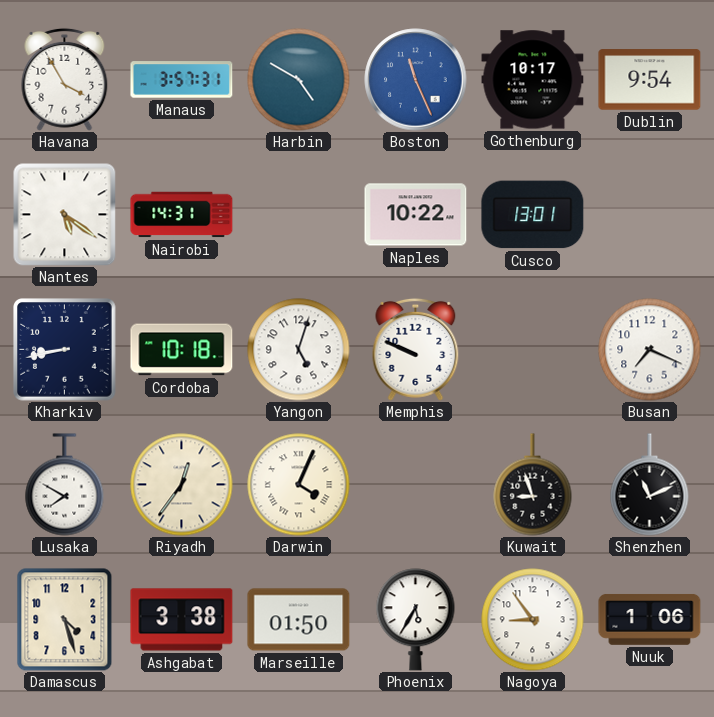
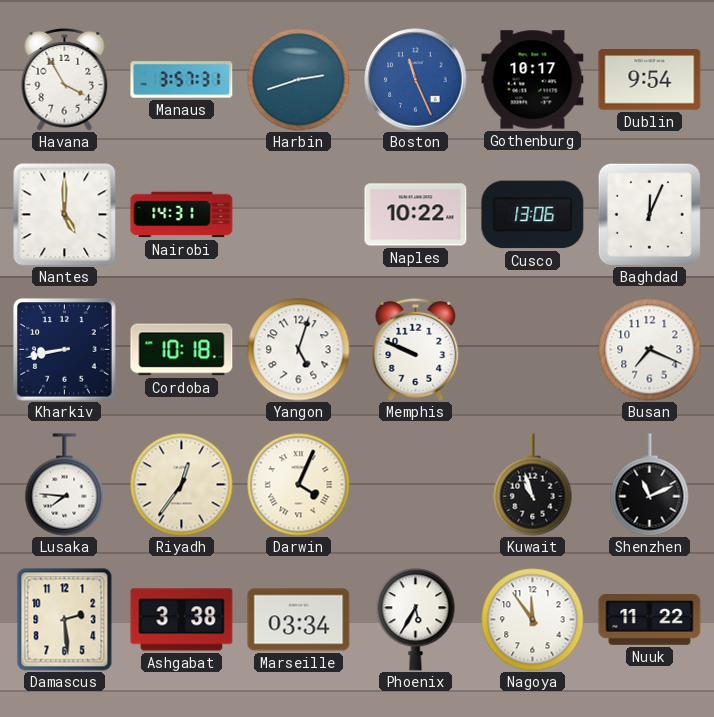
Harbin: 4:50 -> 2:42
Nantes: 5:21 -> 5:00
Cusco: 13:01 -> 13:06
Baghdad: none -> 12:04
Lusaka: 7:50 -> 7:46
Kuwait: 8:57 -> 10:57
Damascus: 4:27 -> 2:29
Marseille: 01:50 -> 03:34
Nagoya: 8:54 -> 11:54
Nuuk: 1:06 -> 11:22
